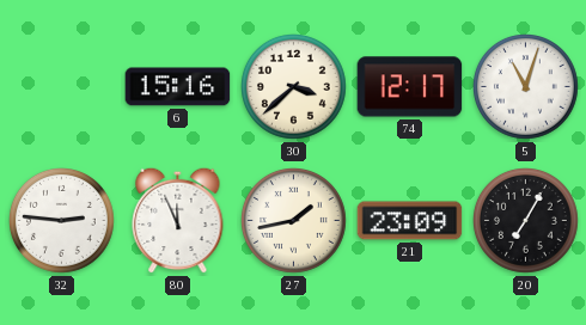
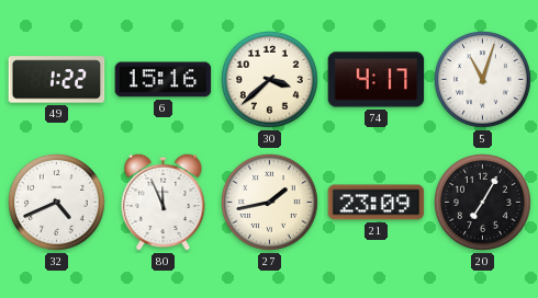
49: none -> 1:22
74: 12:17 -> 4:17
32: 2:46 -> 4:41
